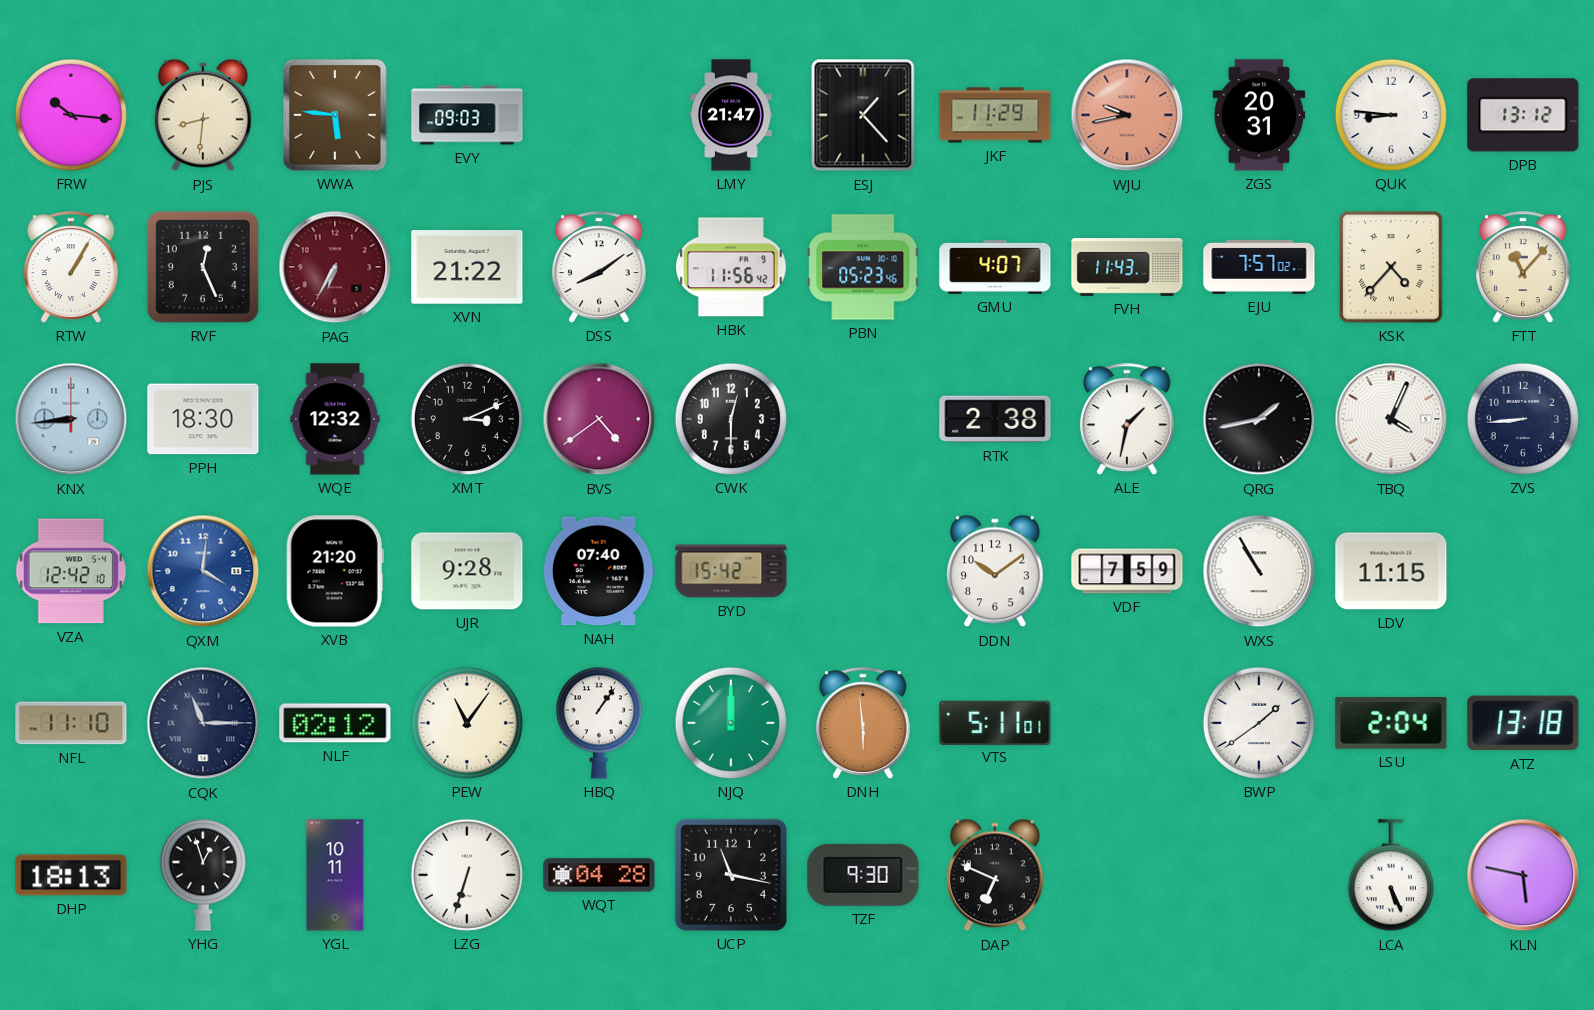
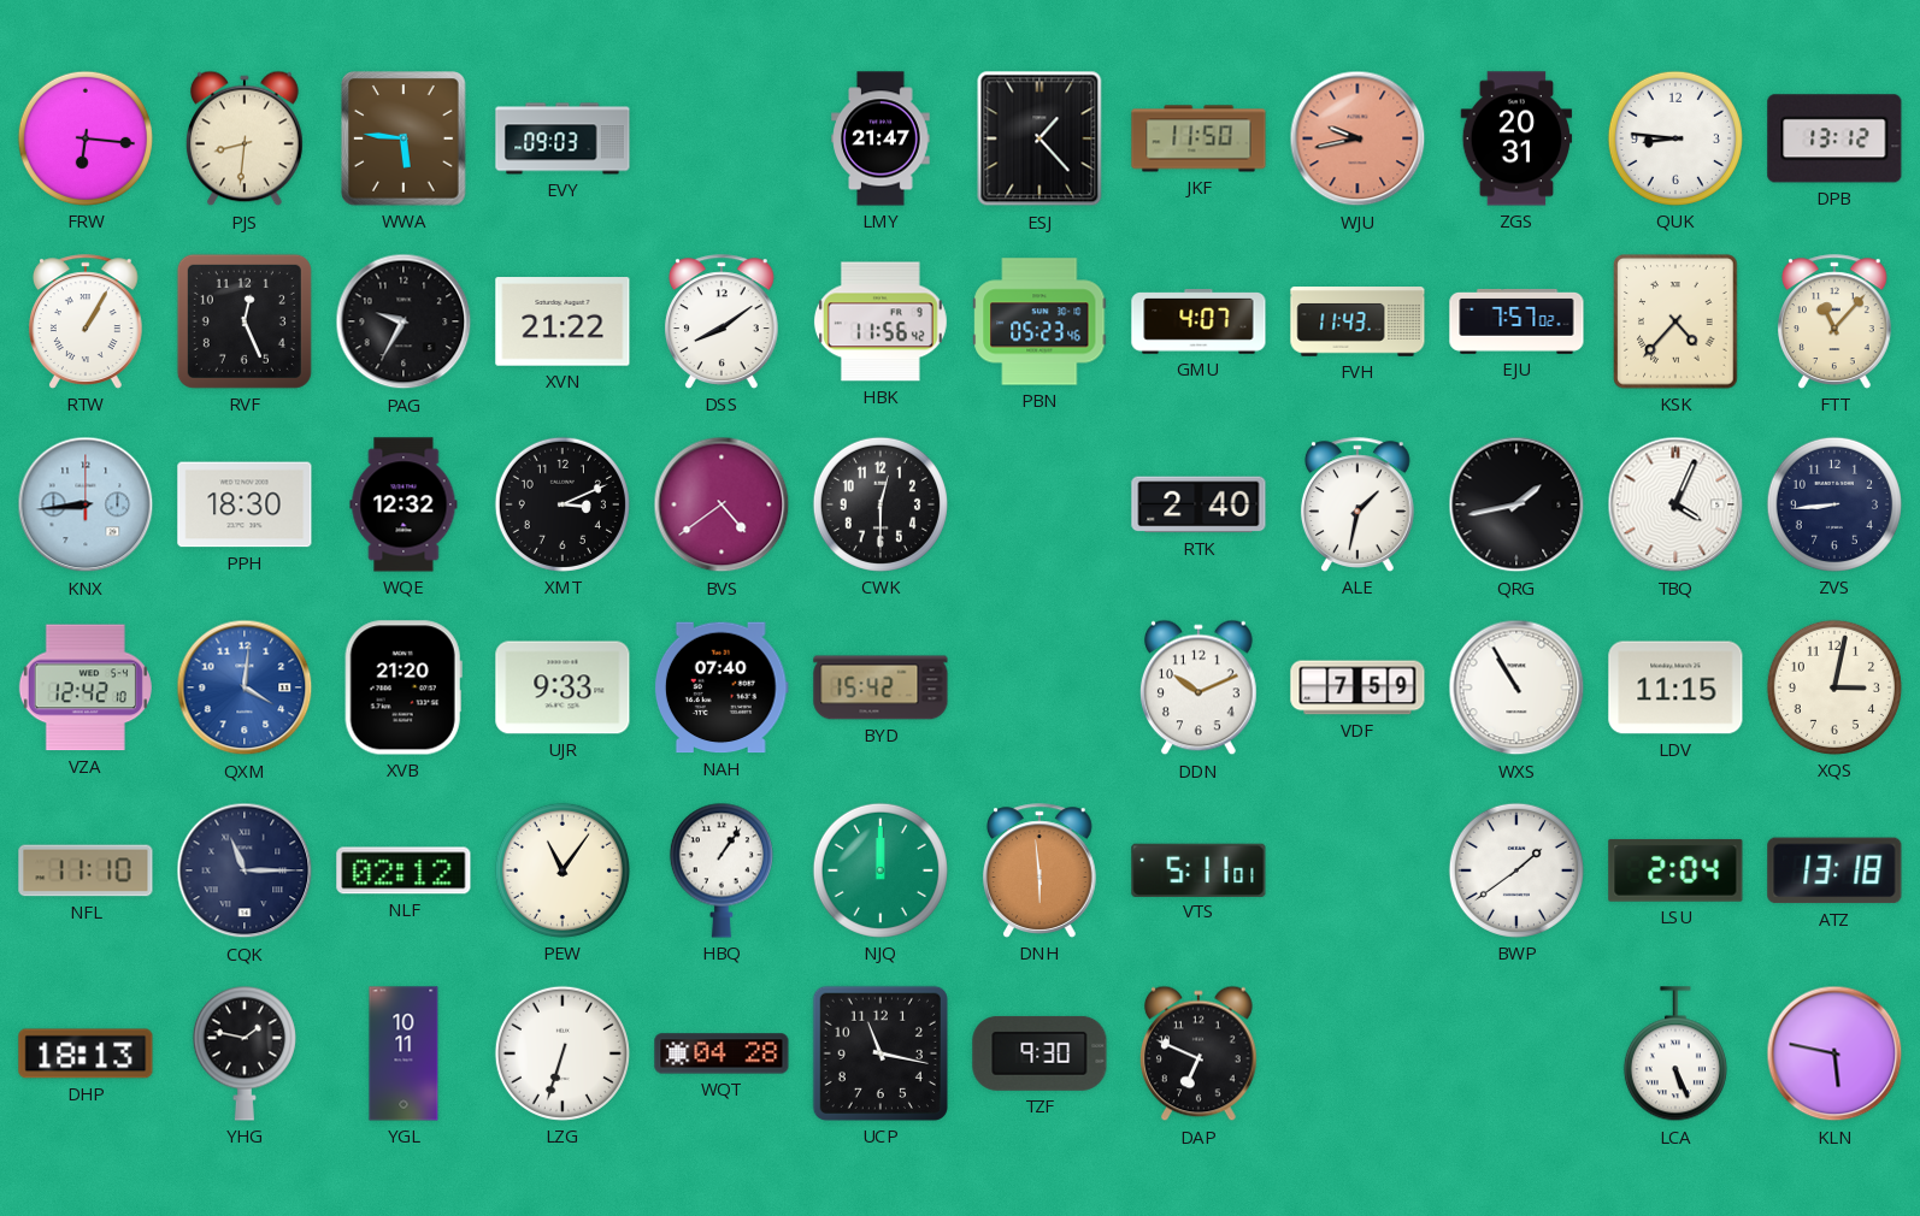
FRW: 10:16 -> 6:16
JKF: 11:29 -> 11:50
PAG: 6:35 -> 9:35
PAG dial: burgundy -> black
RTK: 2:38 -> 2:40
UJR: 9:28 -> 9:33
DDN: 10:09 -> 10:11
XQS: none -> 3:02
YHG: 12:57 -> 1:47
